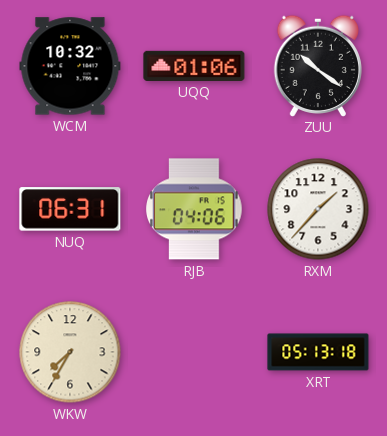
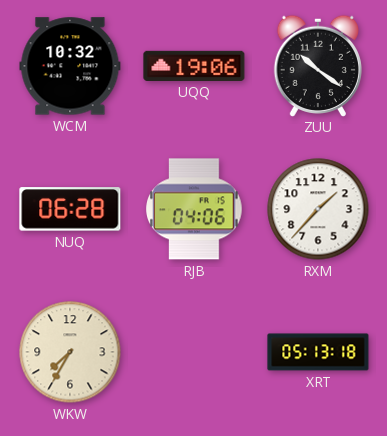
UQQ: 01:06 -> 19:06
NUQ: 06:31 -> 06:28
